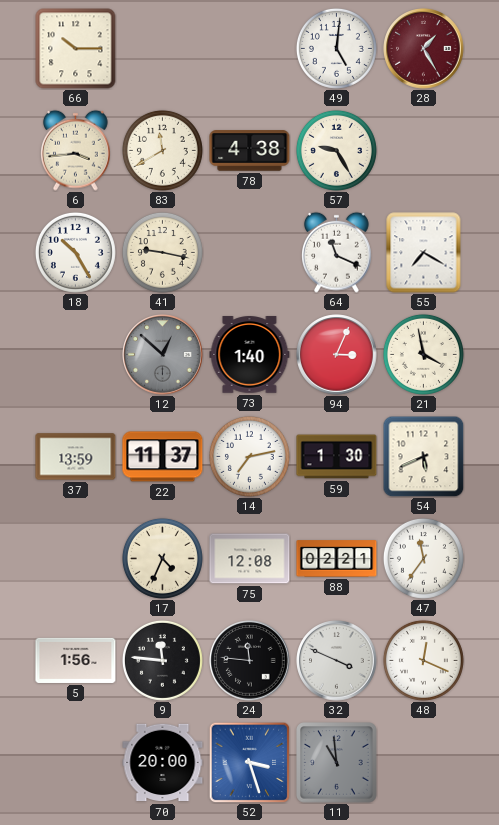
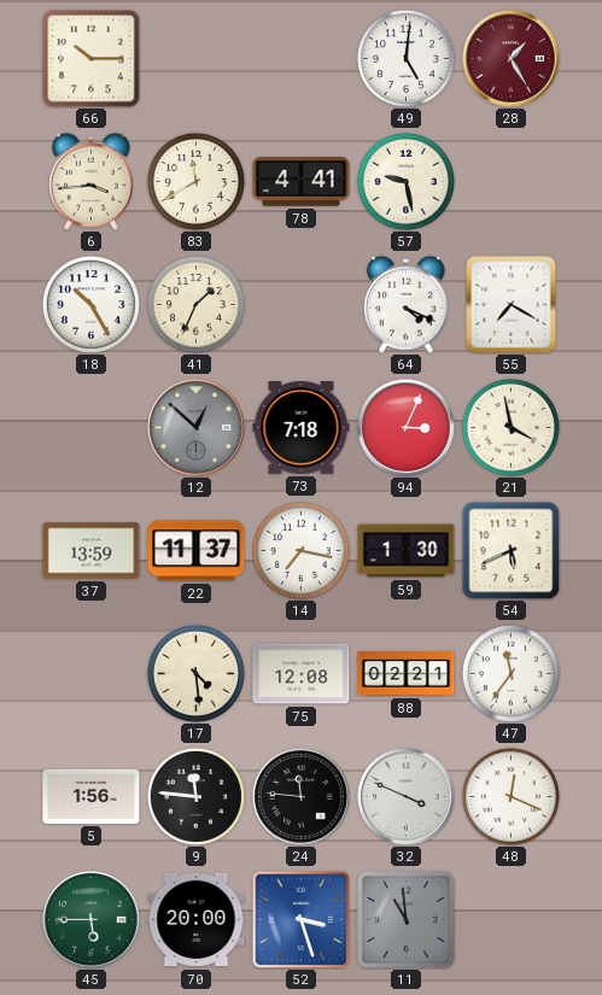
78: 4:38 -> 4:41
57: 9:25 -> 9:28
41: 9:17 -> 1:34
64: 11:19 -> 4:19
73: 1:40 -> 7:18
14: 7:13 -> 7:17
17: 4:34 -> 4:29
45: none -> 5:45
